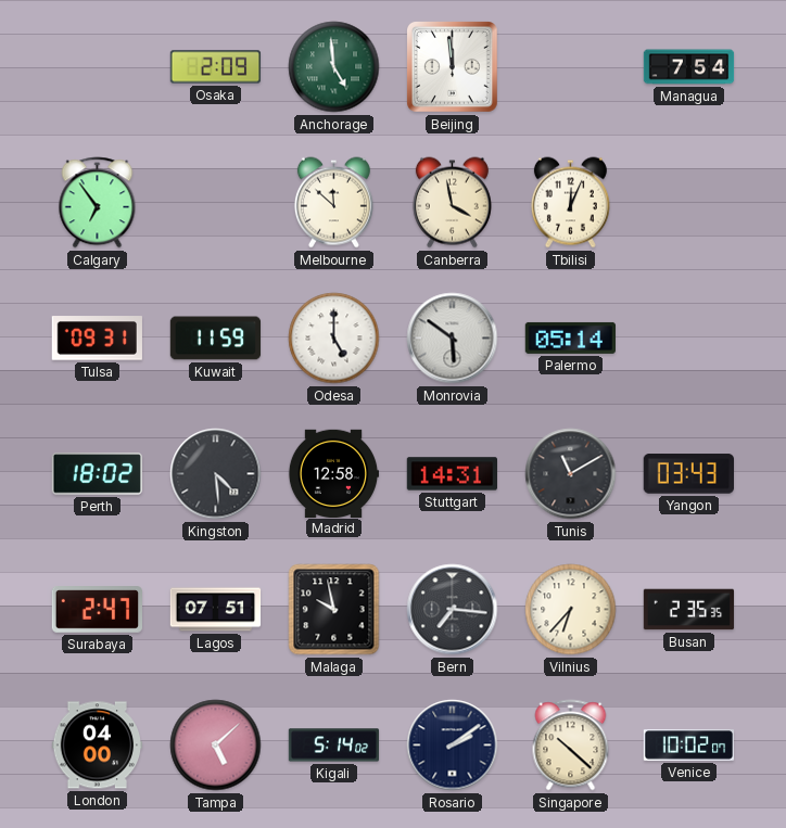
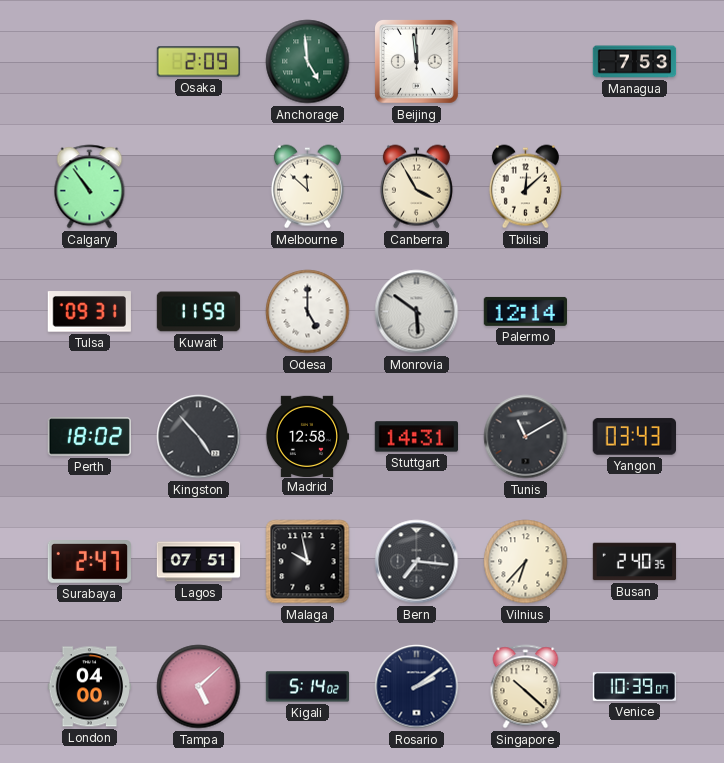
Managua: 7:54 -> 7:53
Calgary: 6:54 -> 10:54
Canberra: 3:58 -> 3:55
Tbilisi: 12:04 -> 12:08
Palermo: 05:14 -> 12:14
Kingston: 4:29 -> 4:53
Busan: 2:35 -> 2:40
Venice: 10:02 -> 10:39
